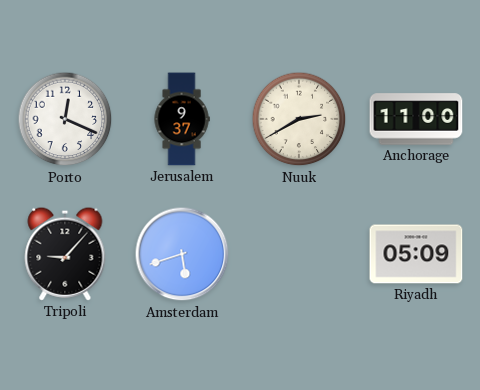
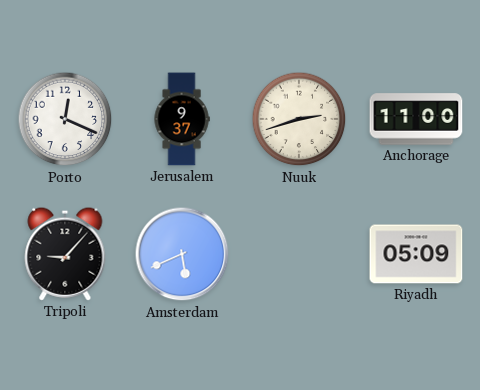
Nuuk: 2:40 -> 2:42
Amsterdam: 5:42 -> 5:41
